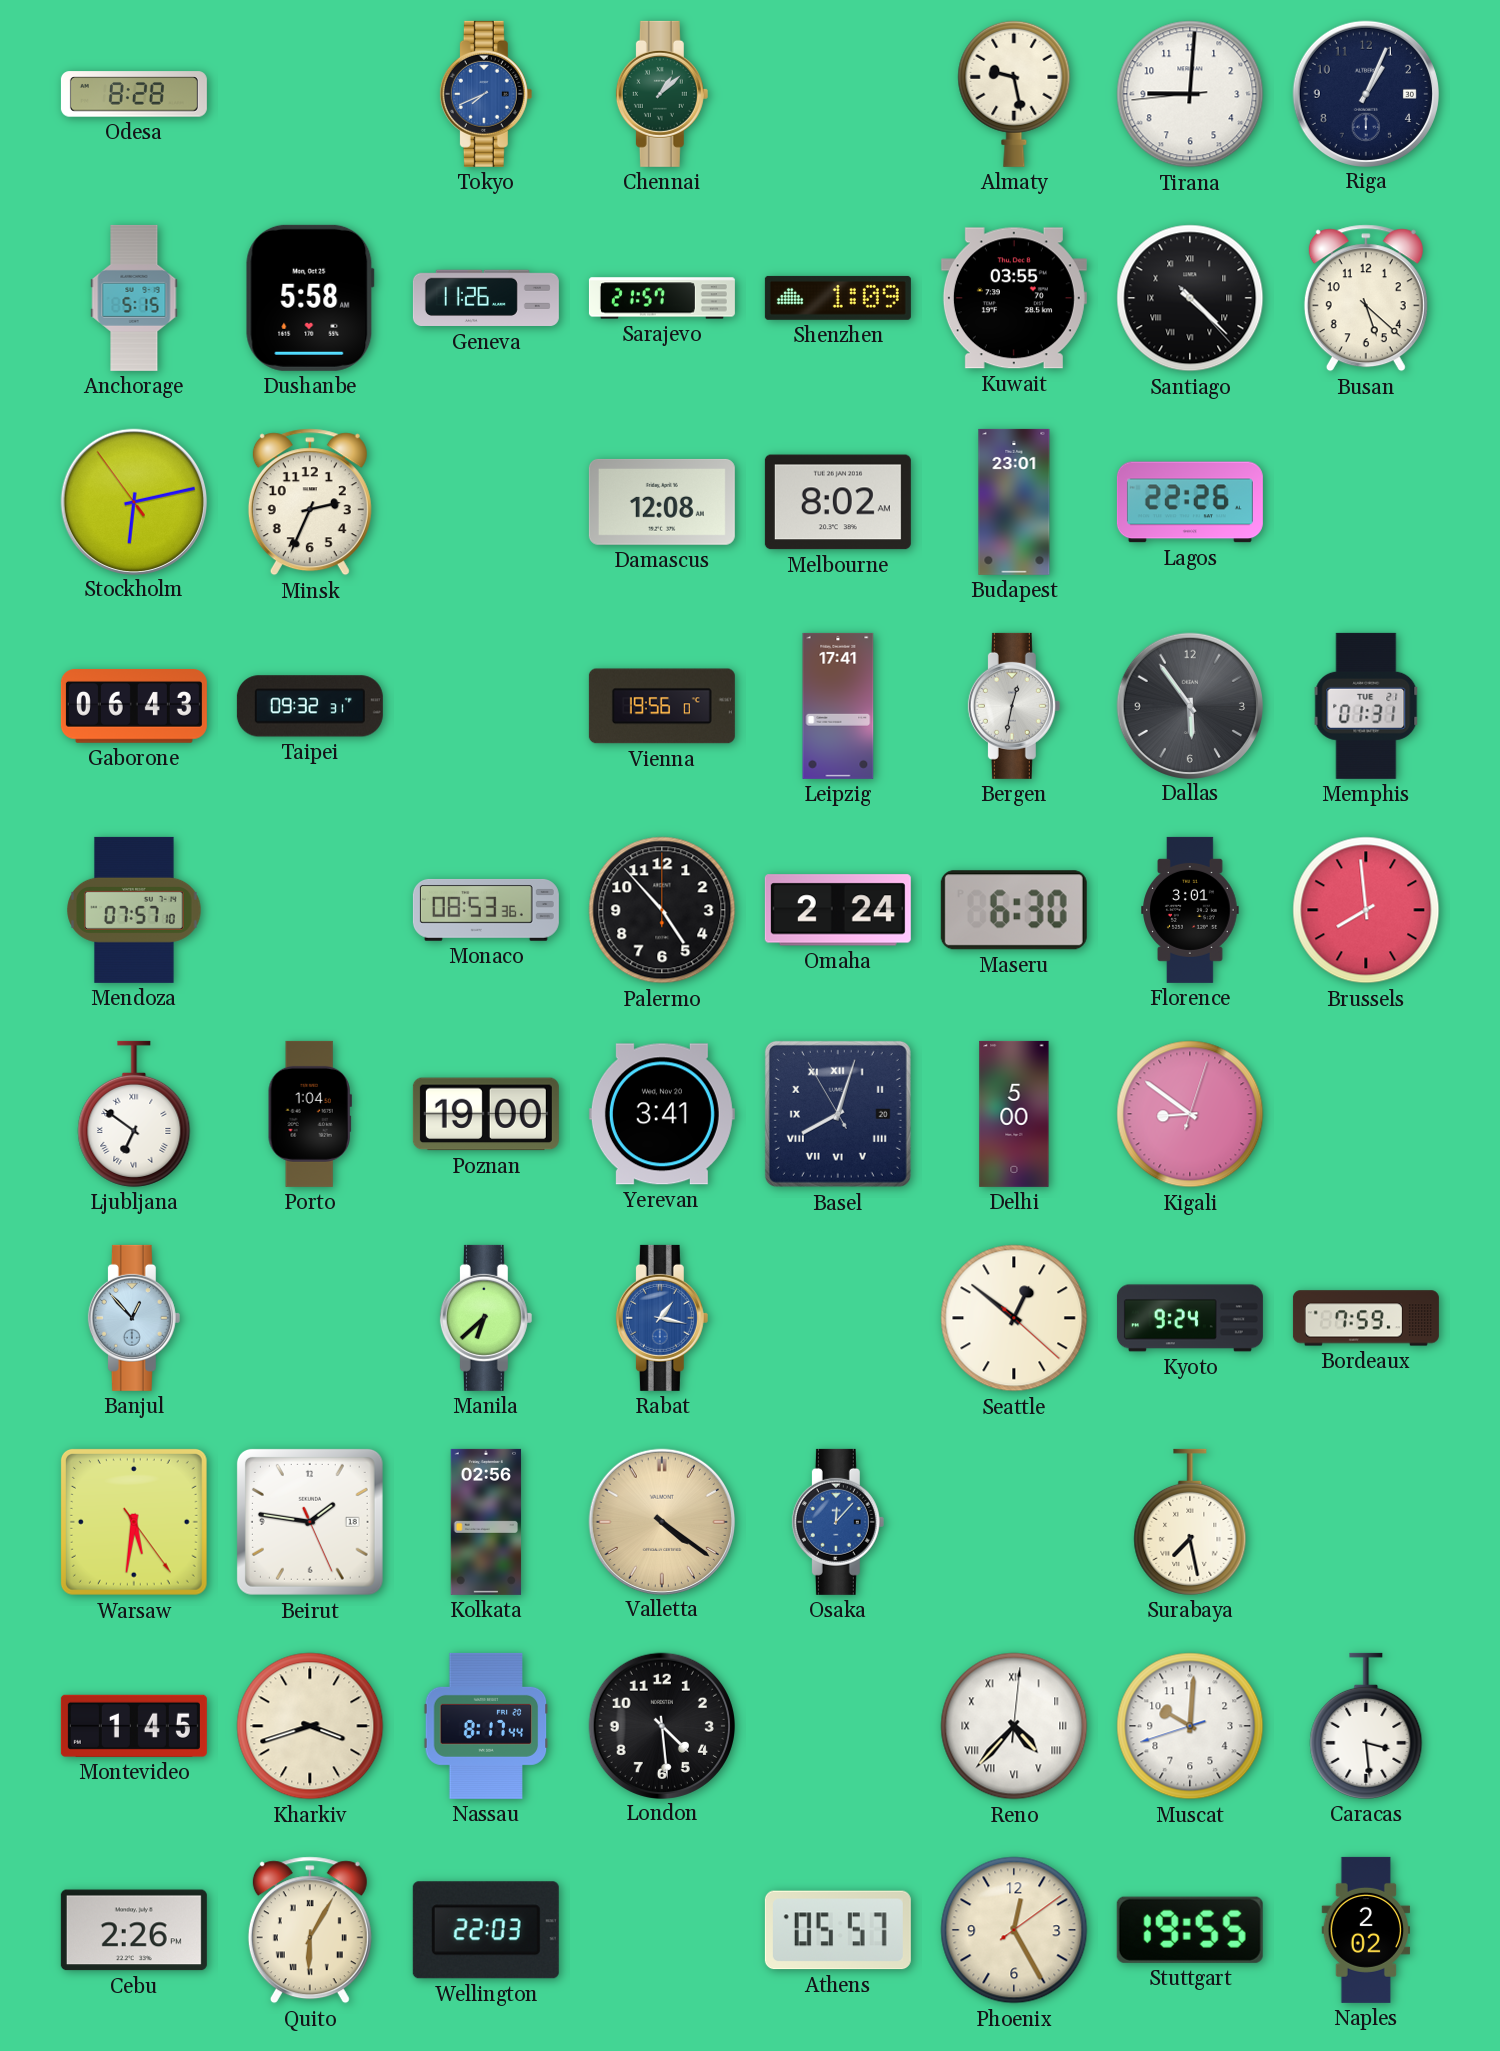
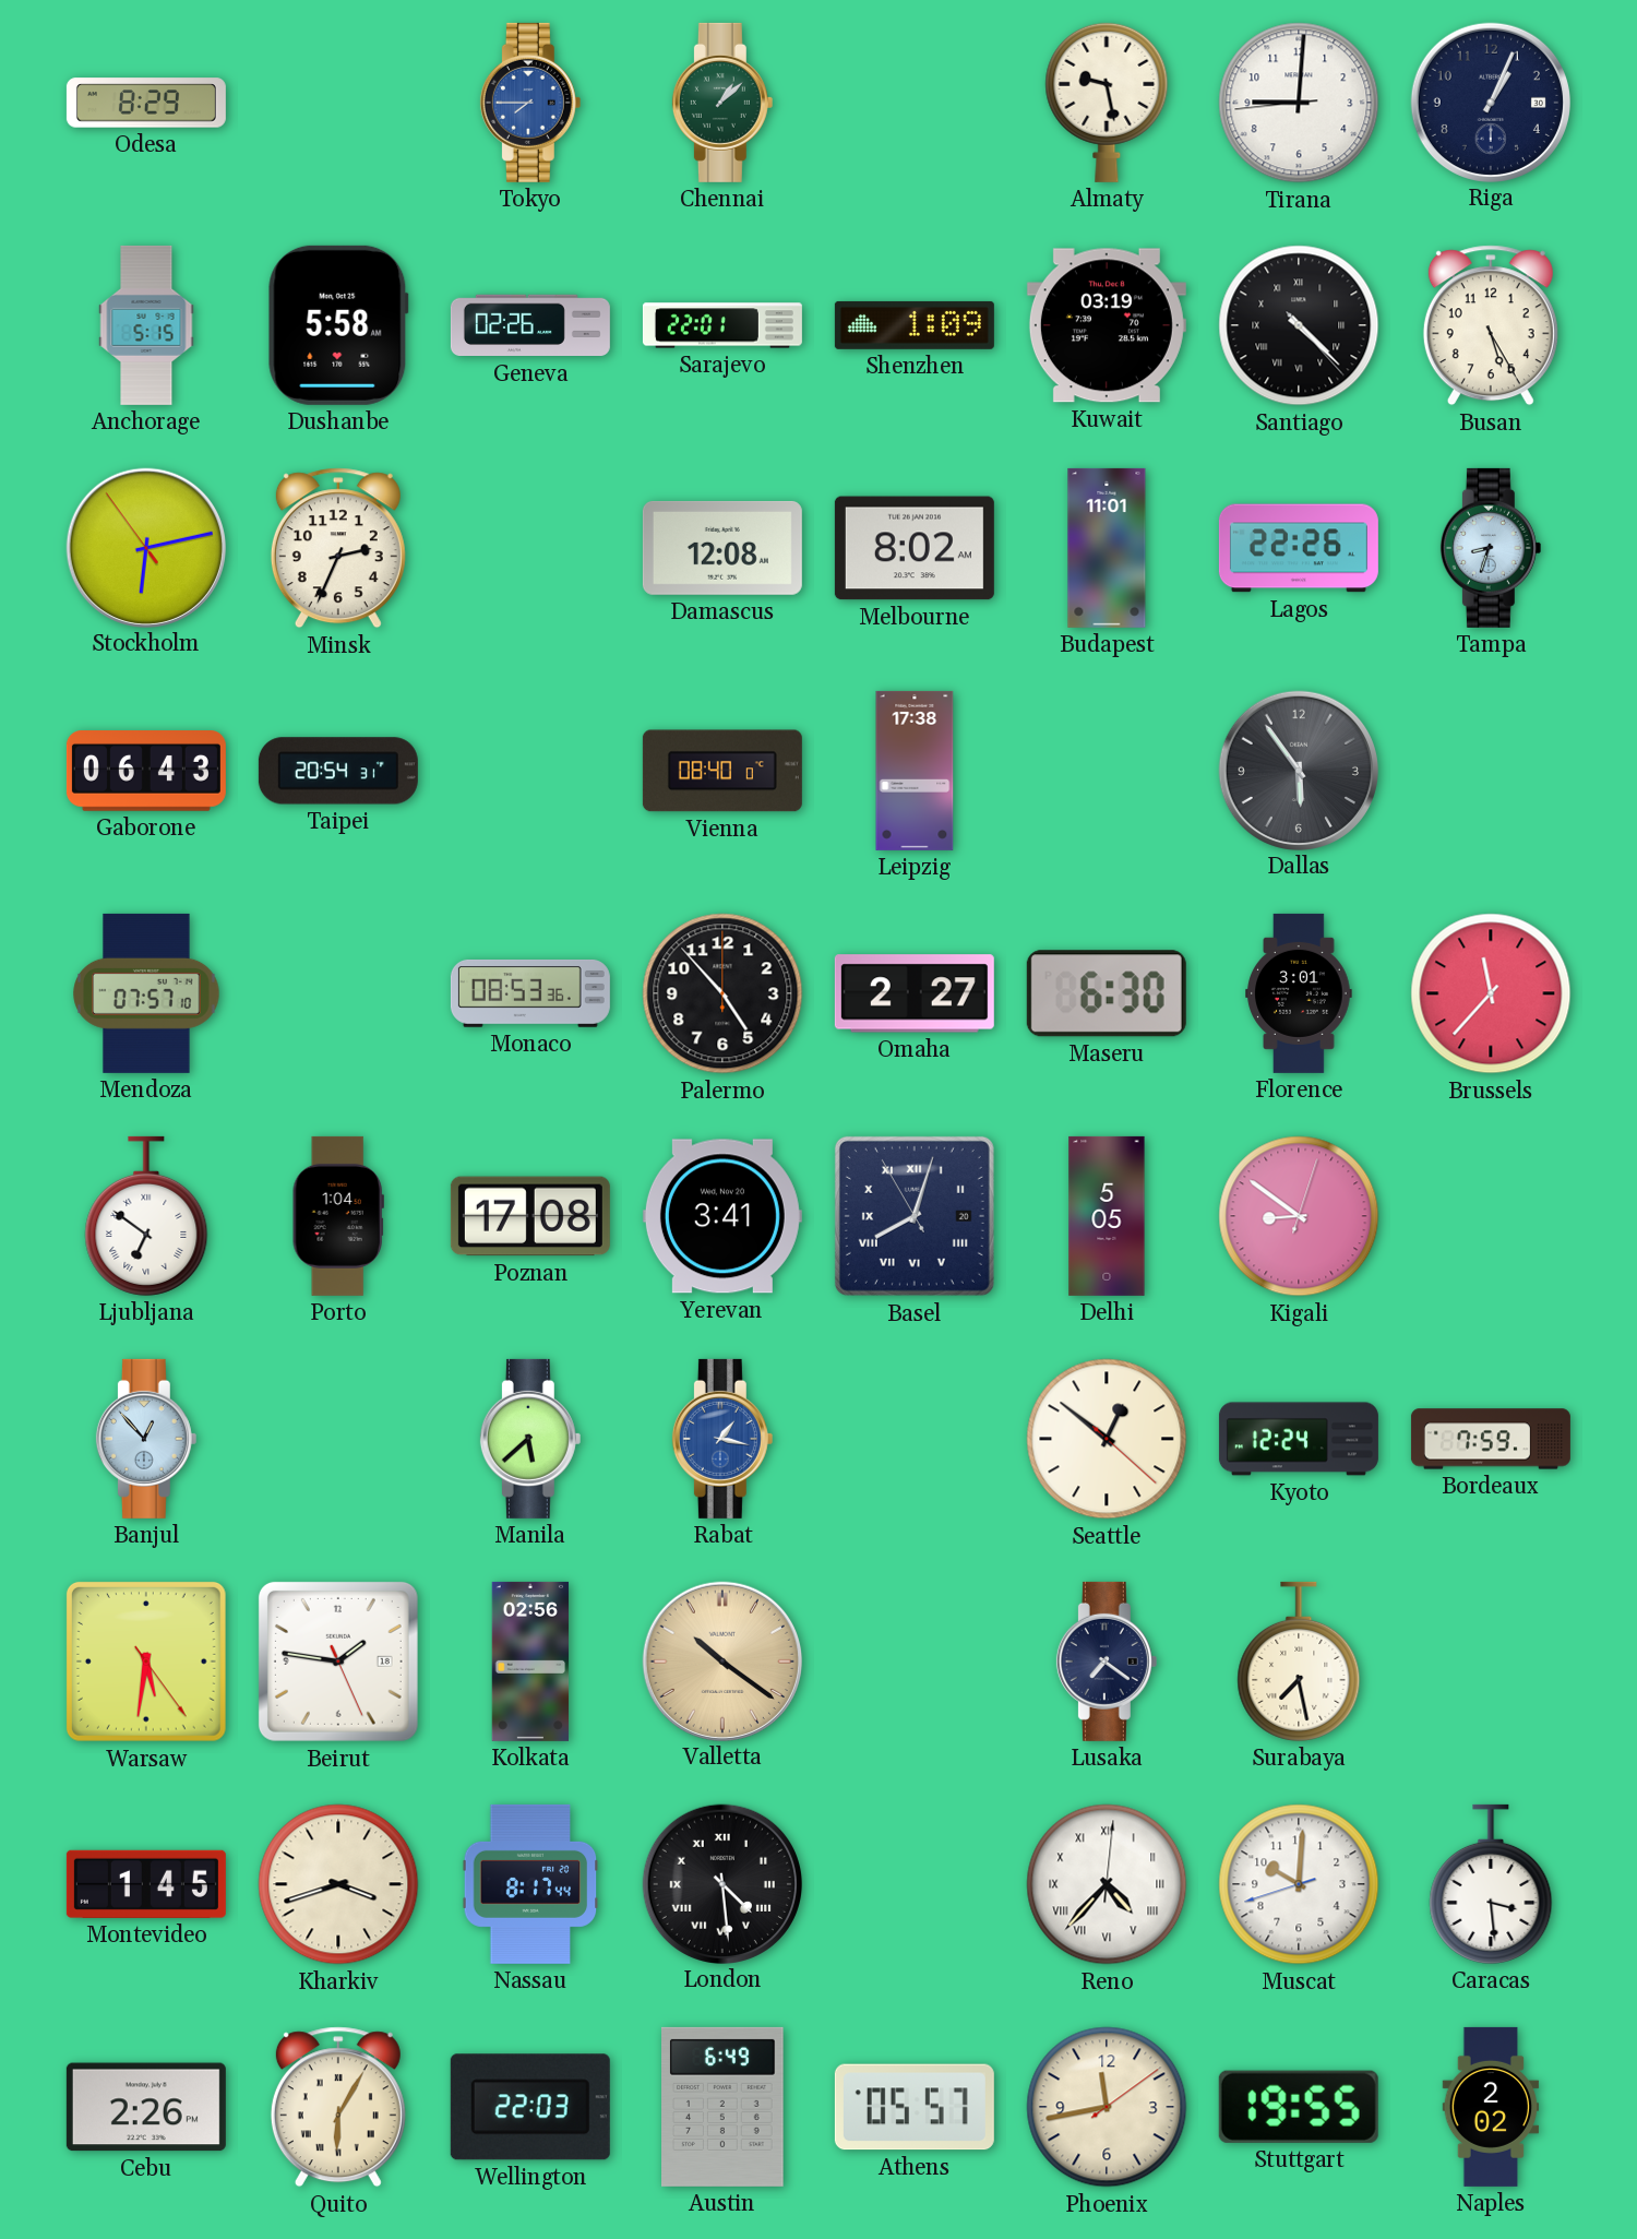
Odesa: 8:28 -> 8:29
Tokyo: 7:41 -> 7:45
Geneva: 11:26 -> 02:26
Sarajevo: 21:57 -> 22:01
Kuwait: 03:55 -> 03:19
Busan: 5:22 -> 5:25
Budapest: 23:01 -> 11:01
Tampa: none -> 8:33
Taipei: 09:32 -> 20:54
Vienna: 19:56 -> 08:40
Leipzig: 17:41 -> 17:38
Bergen: 12:32 -> none
Memphis: 01:31 -> none
Omaha: 2:24 -> 2:27
Brussels: 7:59 -> 11:37
Poznan: 19:00 -> 17:08
Delhi: 5:00 -> 5:05
Manila: 6:38 -> 5:38
Kyoto: 9:24 -> 12:24
Valletta: 4:21 -> 10:21
Osaka: 12:07 -> none
Lusaka: none -> 7:21
London numerals: Arabic -> Roman
Austin: none -> 6:49
Phoenix: 12:25 -> 11:43
